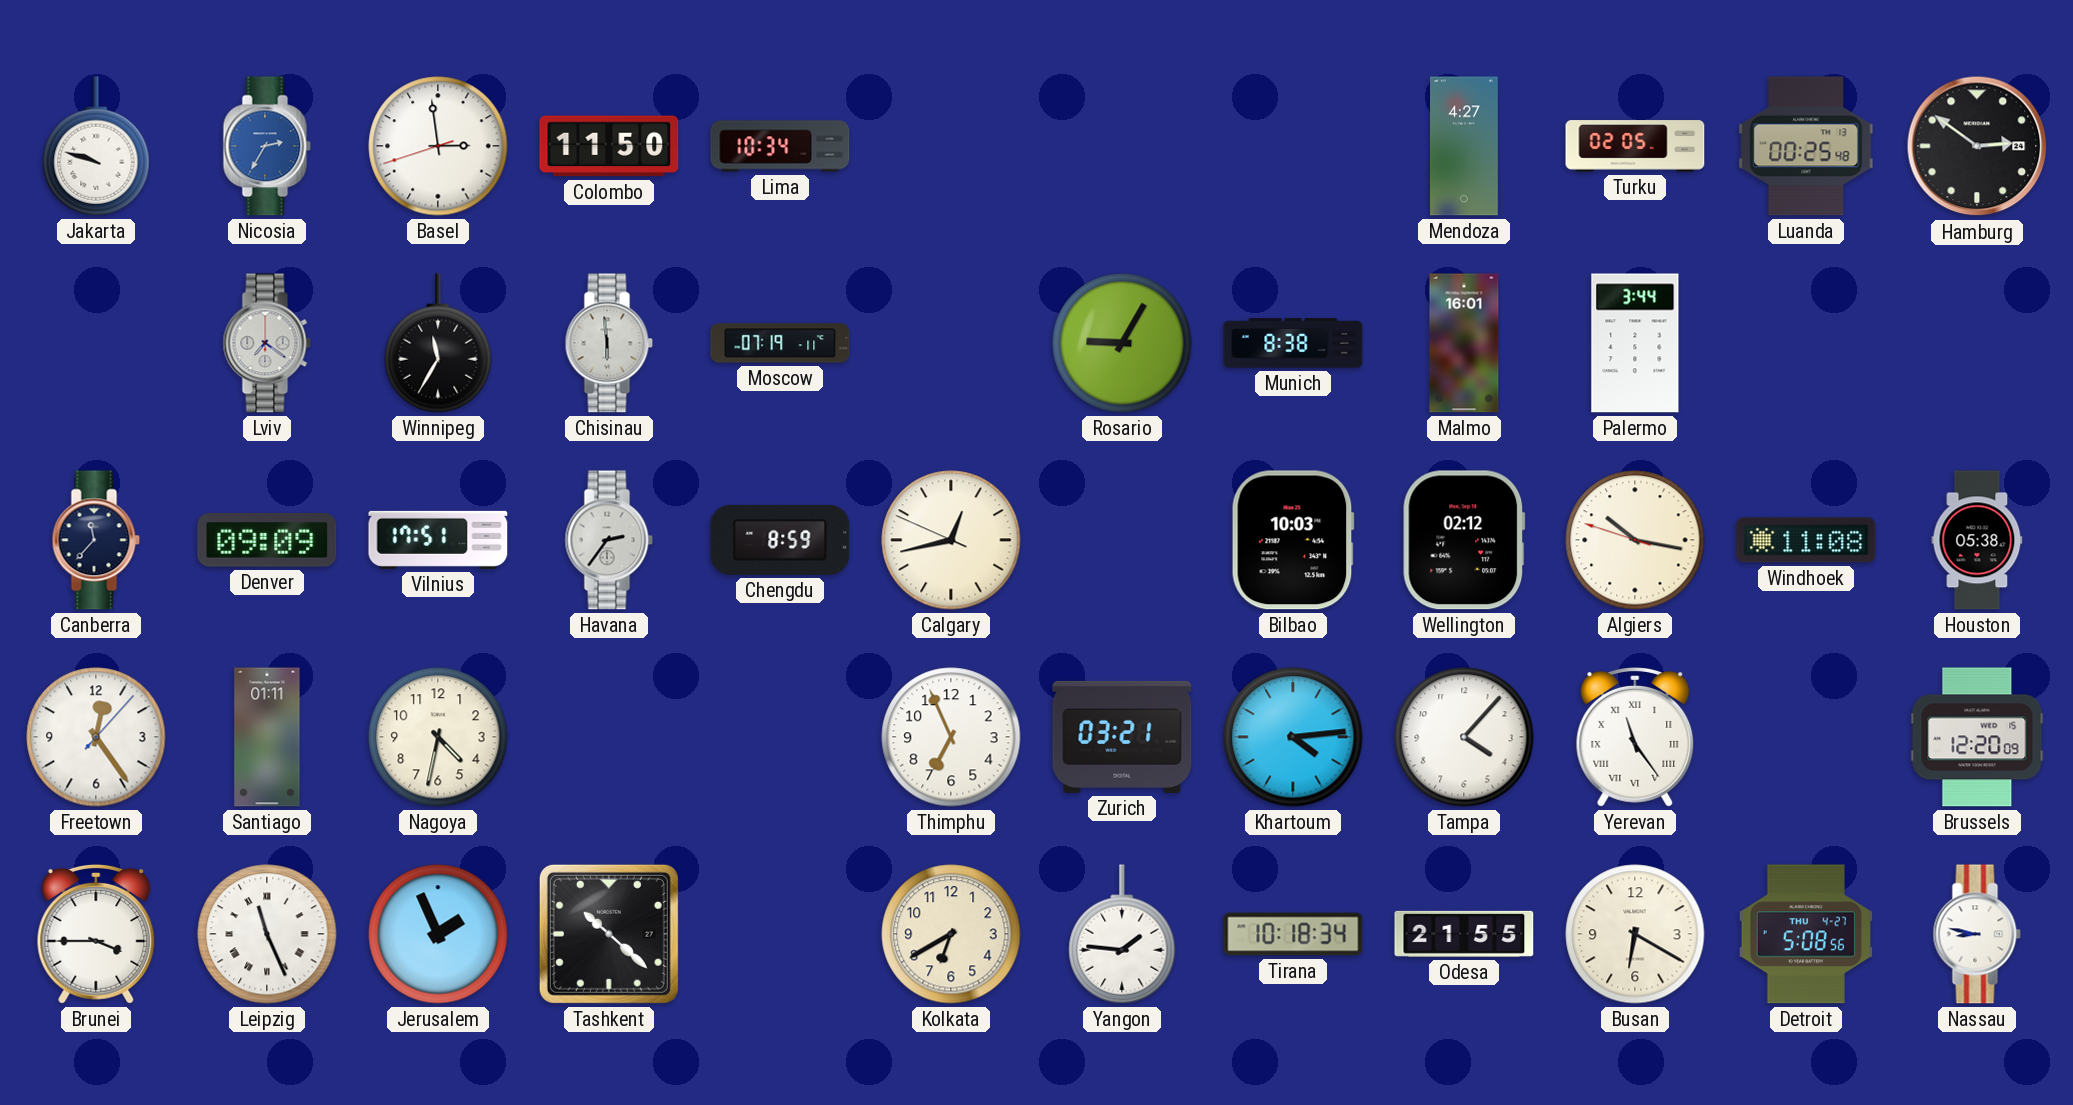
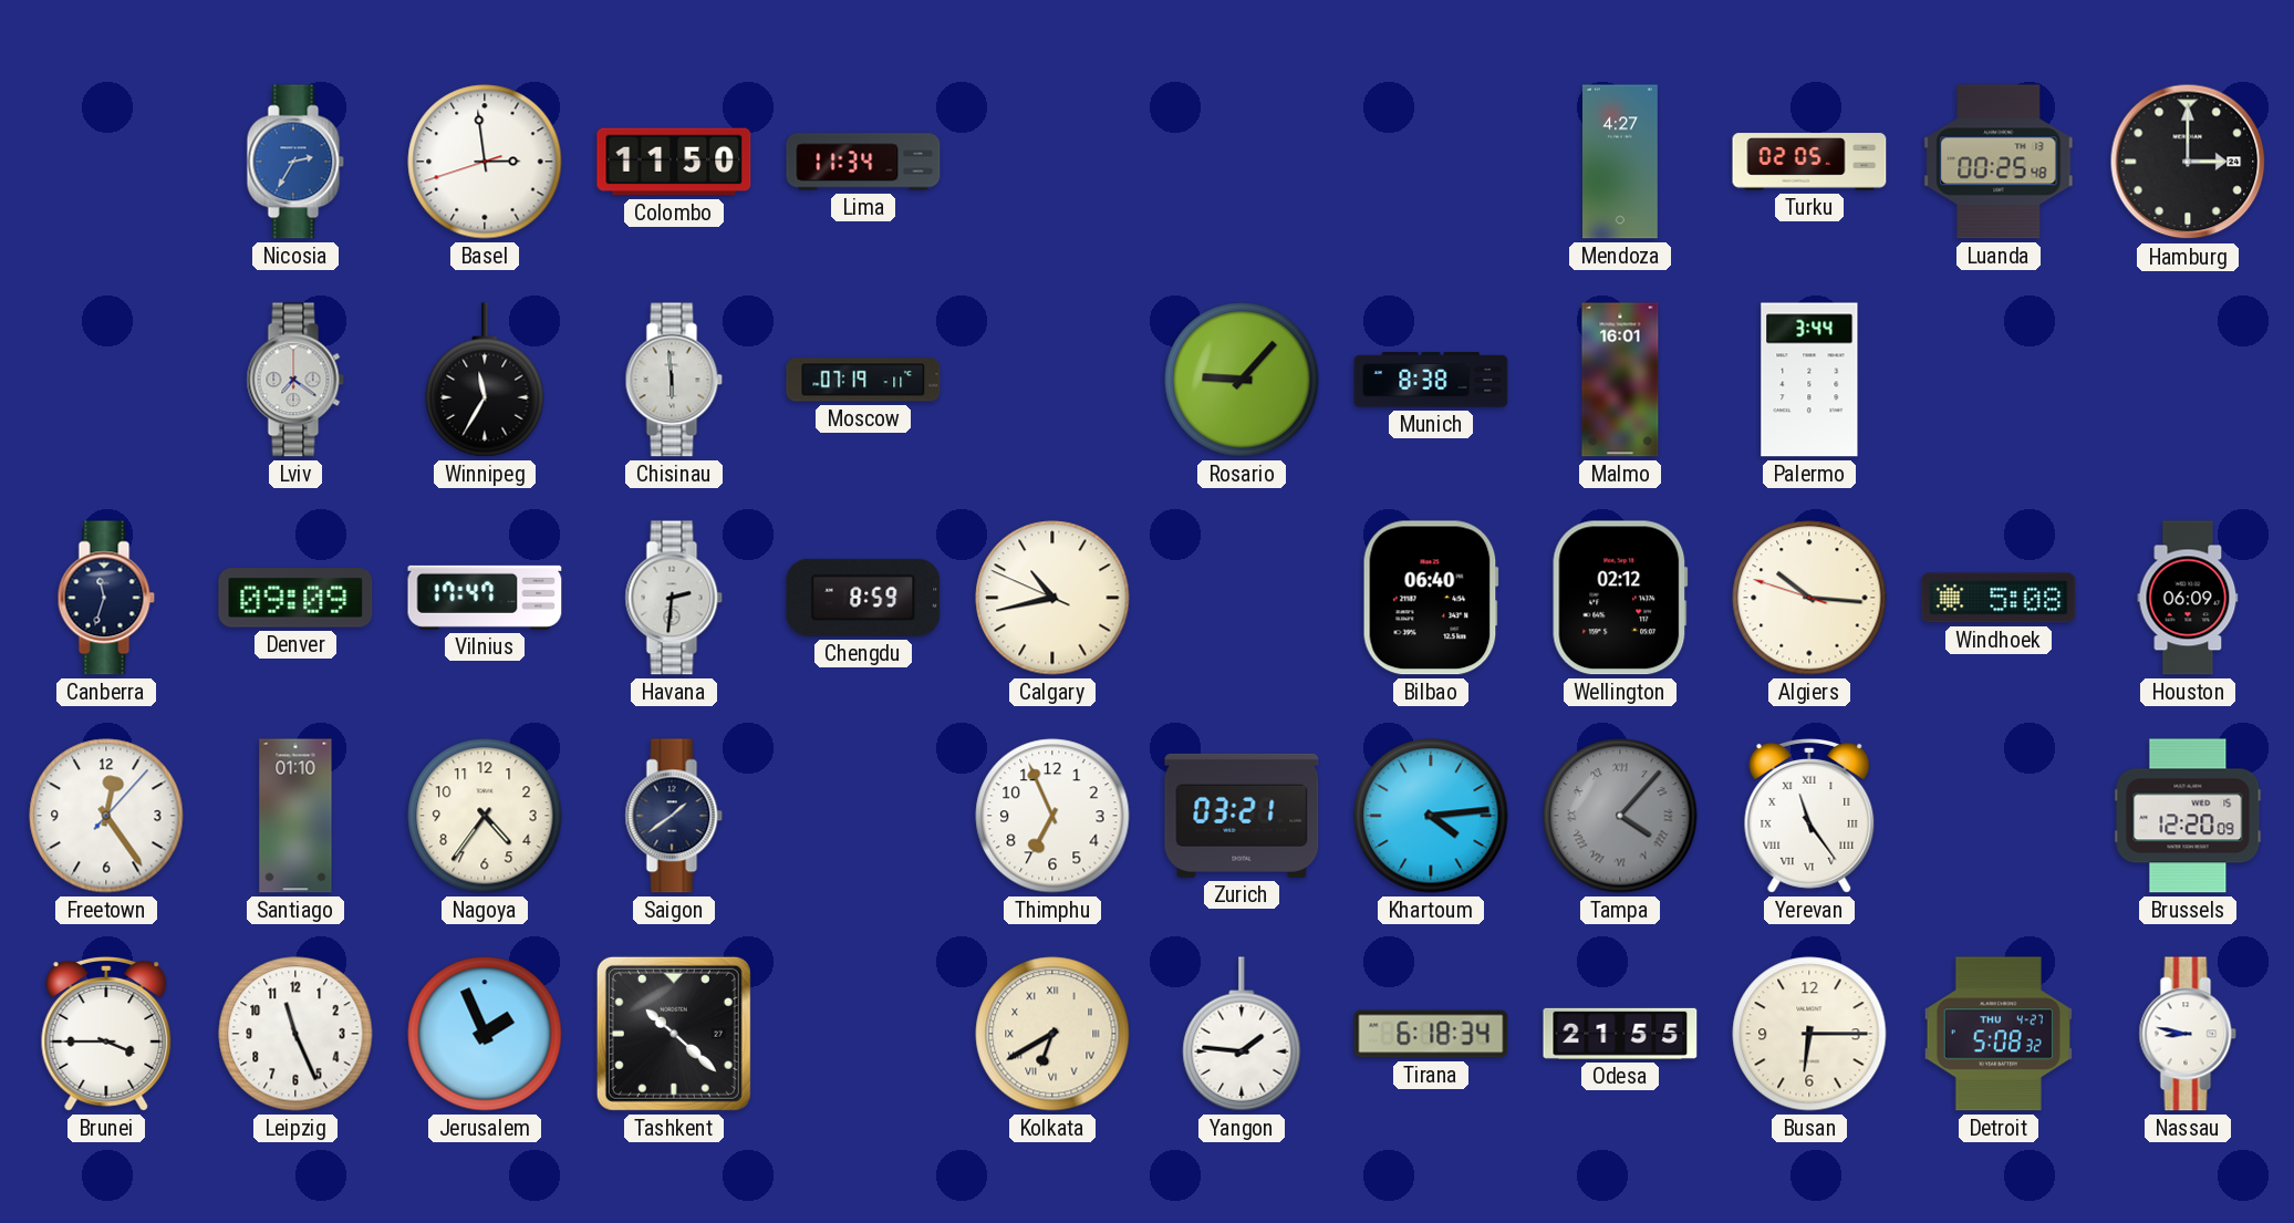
Jakarta: 9:48 -> none
Lima: 10:34 -> 11:34
Hamburg: 2:51 -> 3:00
Rosario: 9:05 -> 9:07
Canberra: 11:37 -> 11:33
Vilnius: 17:51 -> 17:47
Havana: 2:36 -> 2:31
Calgary: 12:42 -> 10:42
Bilbao: 10:03 -> 06:40
Algiers: 10:16 -> 10:15
Windhoek: 11:08 -> 5:08
Houston: 05:38 -> 06:09
Santiago: 01:11 -> 01:10
Nagoya: 4:32 -> 4:36
Saigon: none -> 1:39
Tampa dial: white -> grey
Tampa numerals: Arabic -> Roman
Leipzig numerals: Roman -> Arabic
Kolkata numerals: Arabic -> Roman
Tirana: 10:18 -> 6:18
Busan: 6:20 -> 6:15
Detroit: 5:08:56 -> 5:08:32
